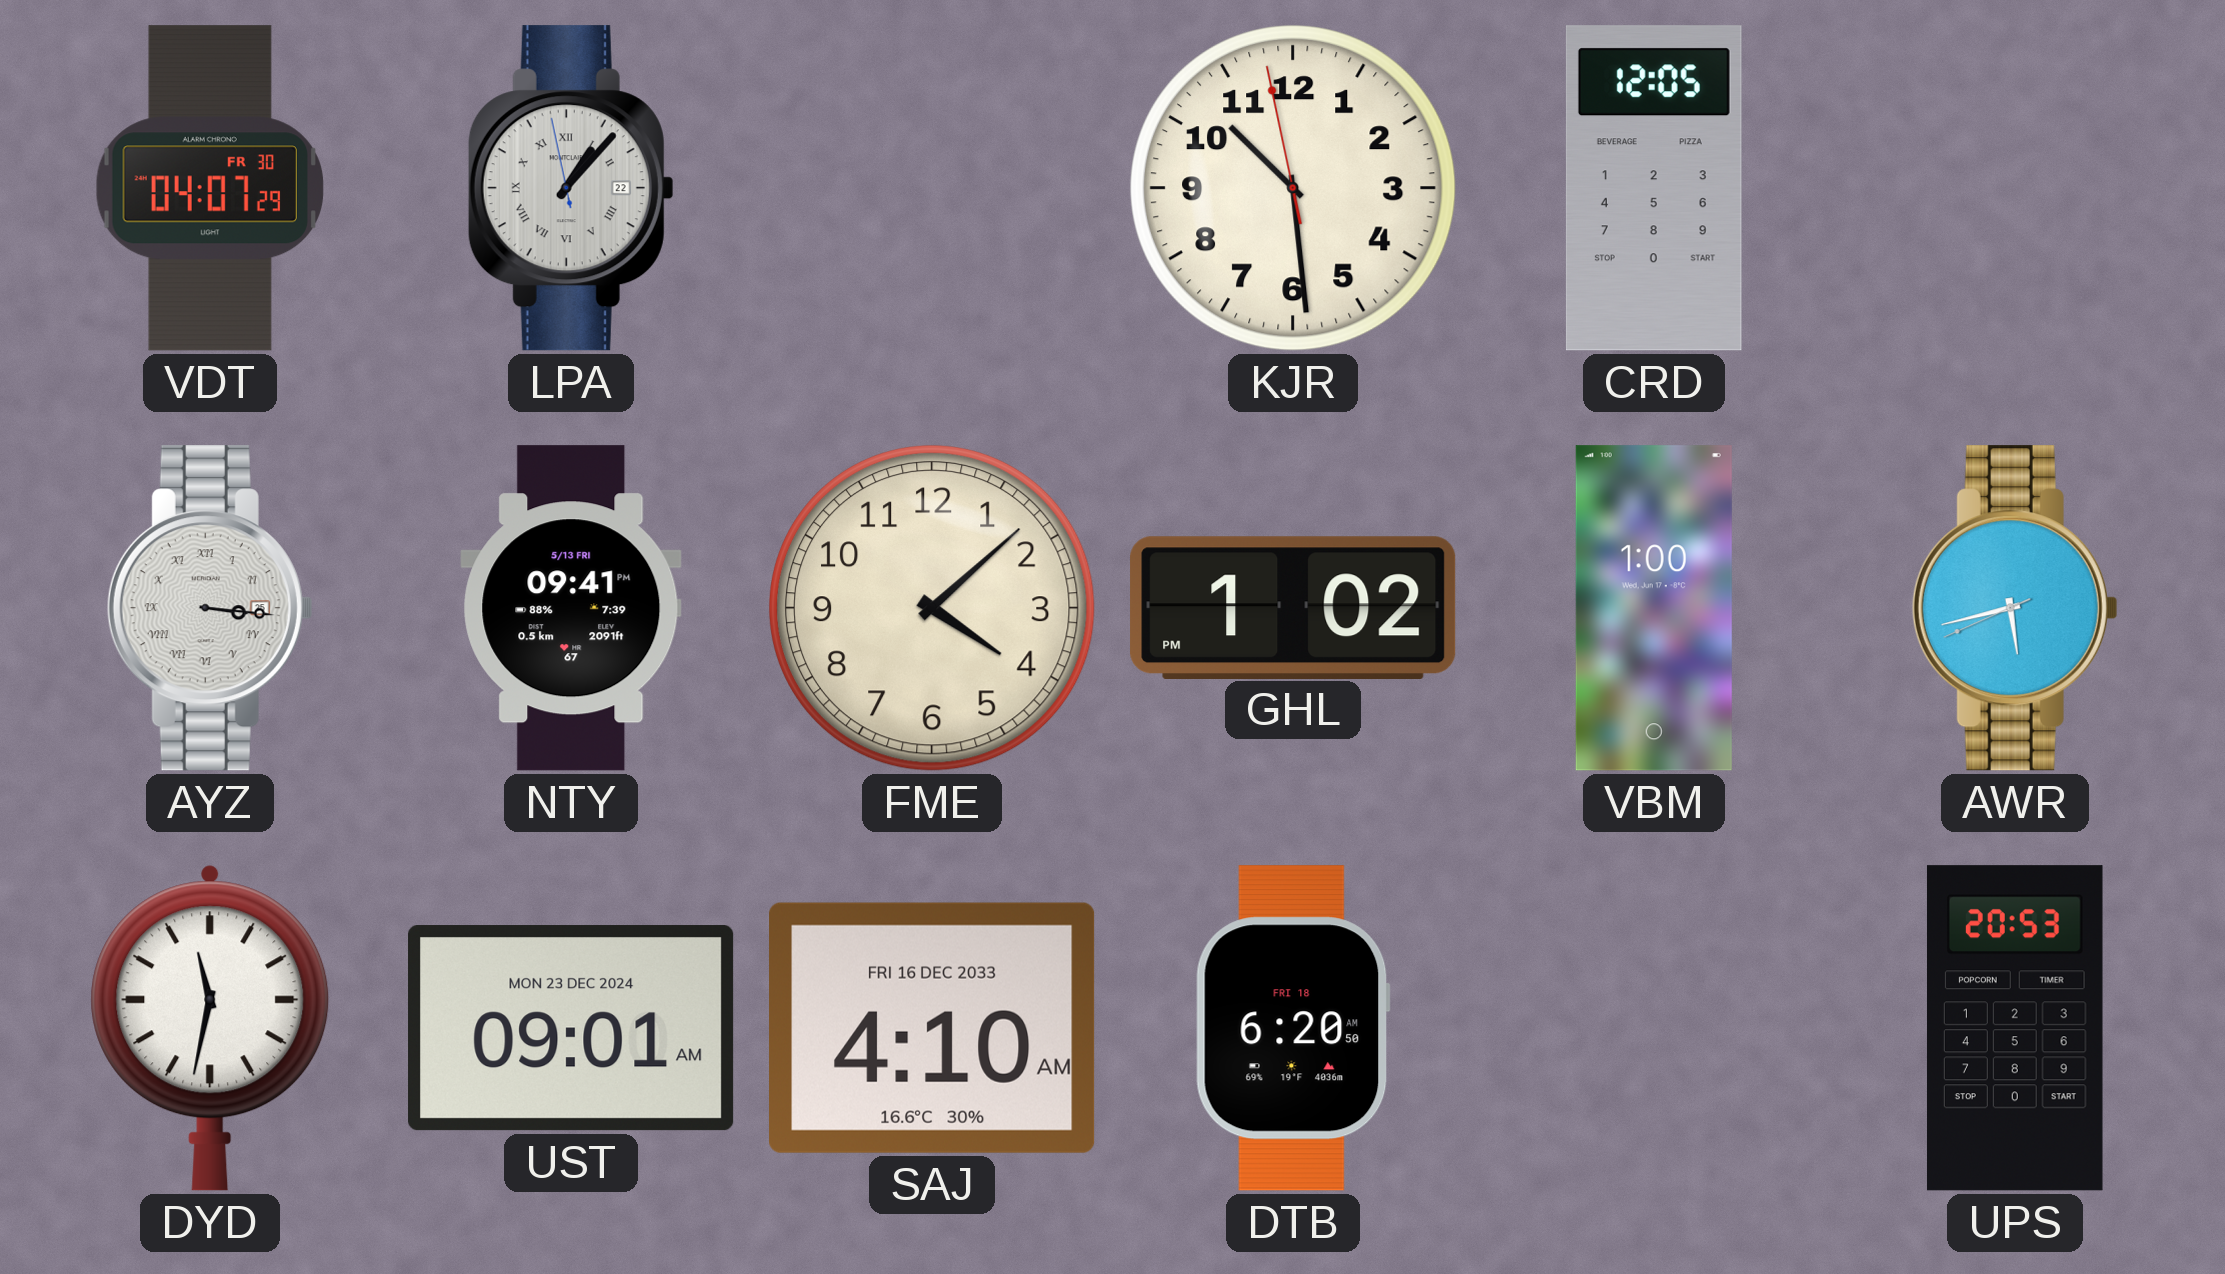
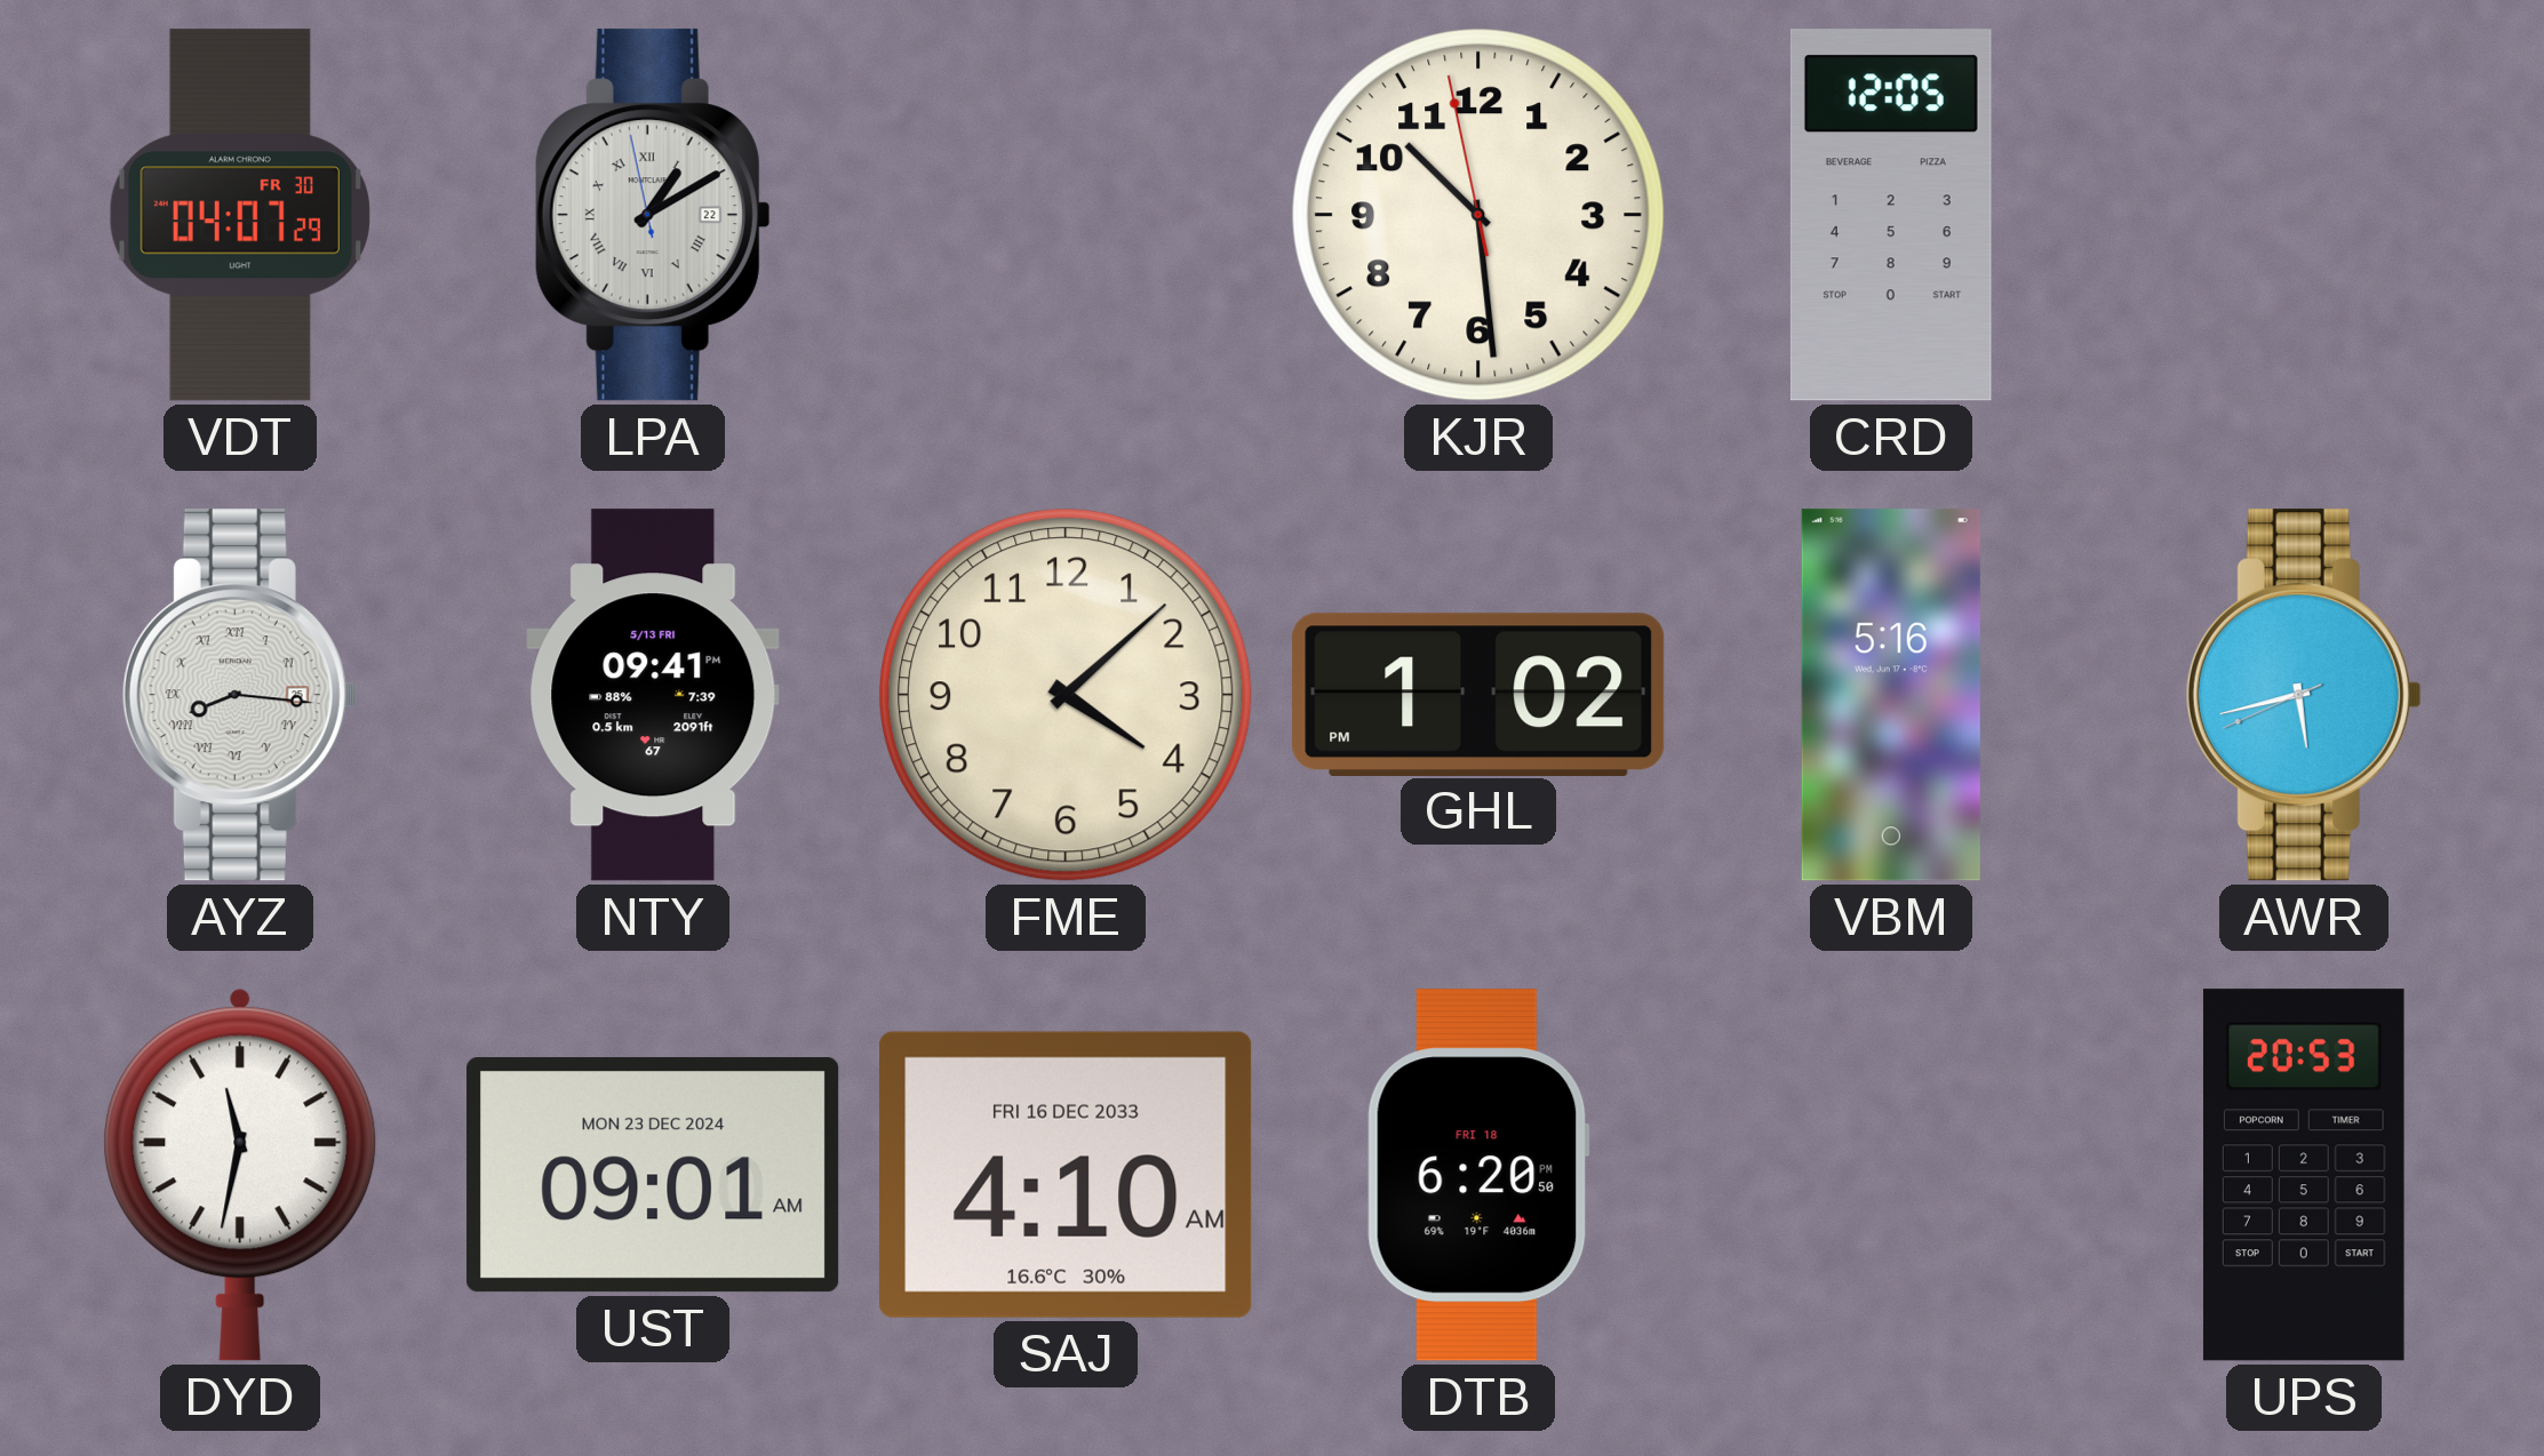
LPA: 1:06 -> 1:09
AYZ: 3:16 -> 8:16
VBM: 1:00 -> 5:16
DTB: 6:20:50 AM -> 6:20:50 PM
